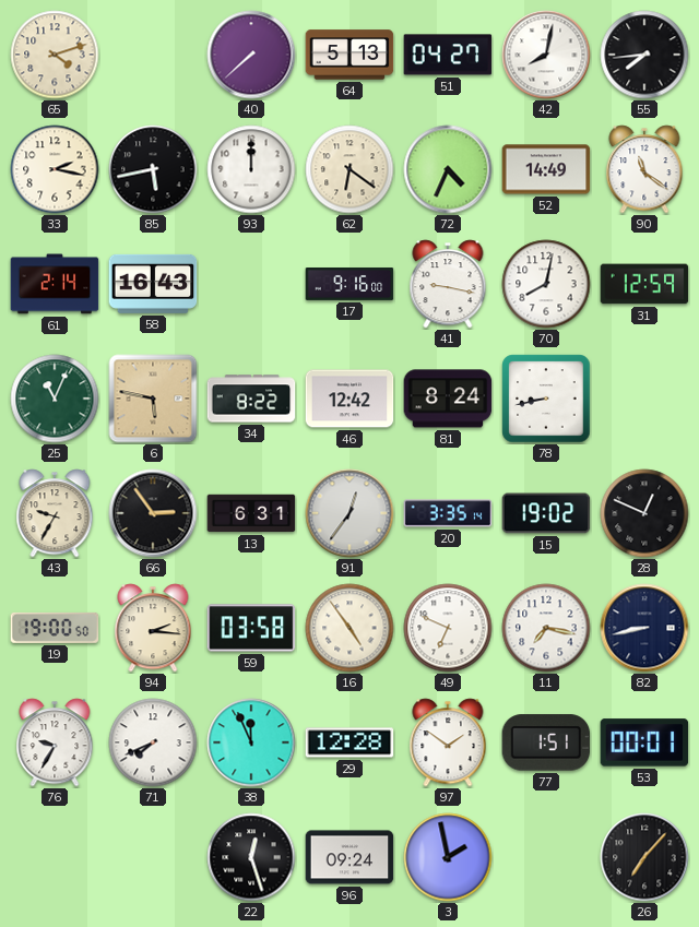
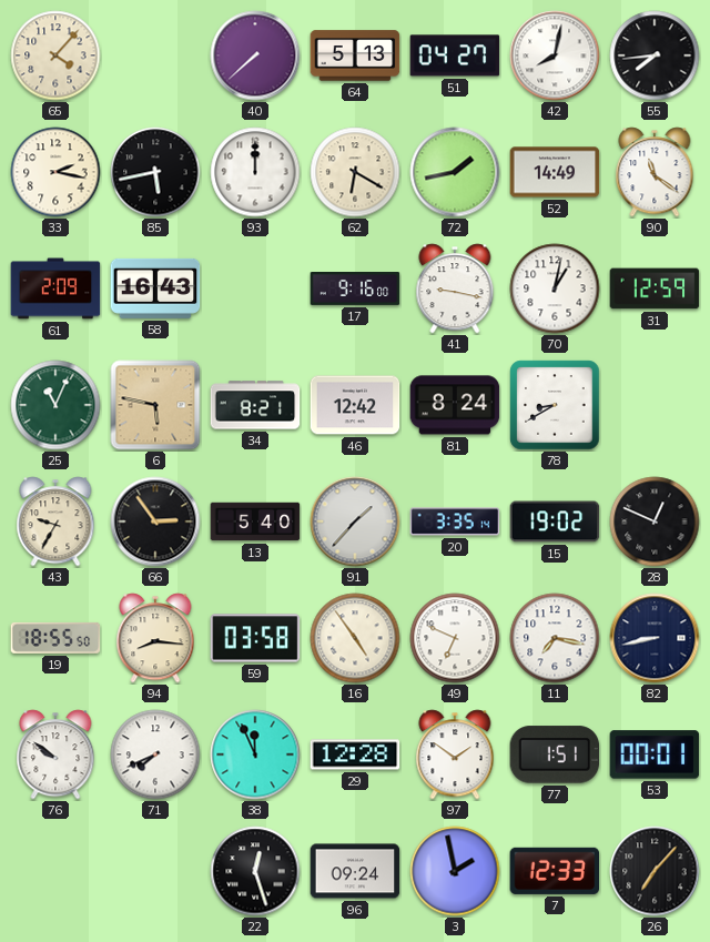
65: 4:12 -> 4:07
62: 6:21 -> 6:20
72: 4:34 -> 1:43
61: 2:14 -> 2:09
70: 8:02 -> 1:02
34: 8:22 -> 8:21
78: 8:43 -> 8:40
13: 6:31 -> 5:40
91: 12:36 -> 1:37
19: 19:00 -> 18:55
94: 2:16 -> 8:16
76: 9:35 -> 9:51
7: none -> 12:33
